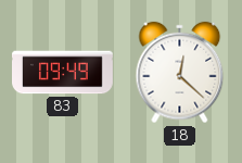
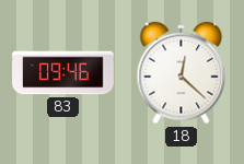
83: 09:49 -> 09:46
